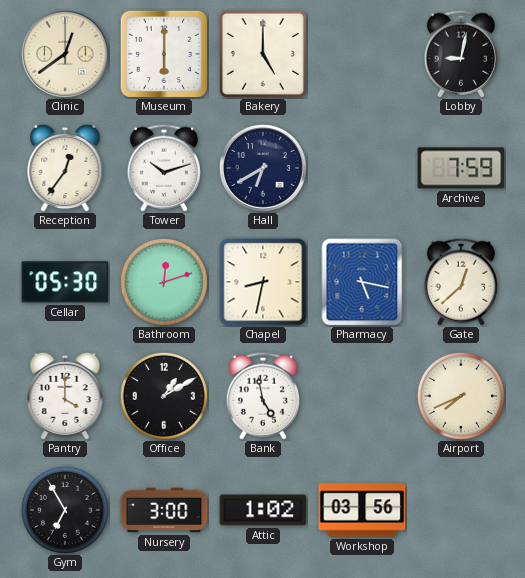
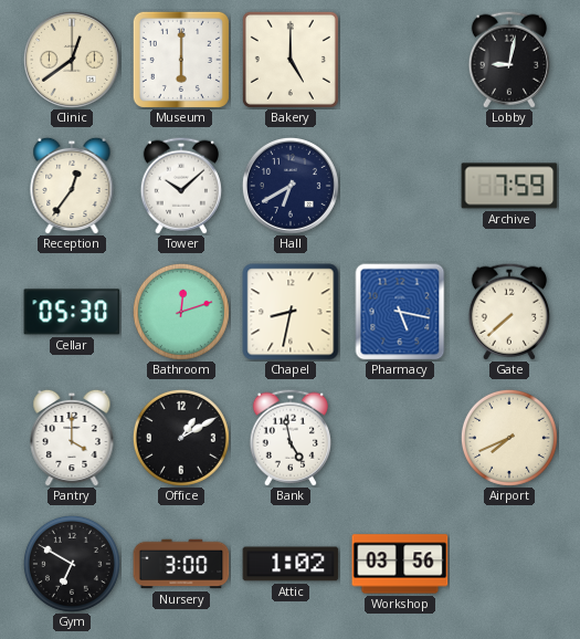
Tower: 10:12 -> 10:08
Gate: 12:38 -> 7:38
Gym: 6:55 -> 6:50
